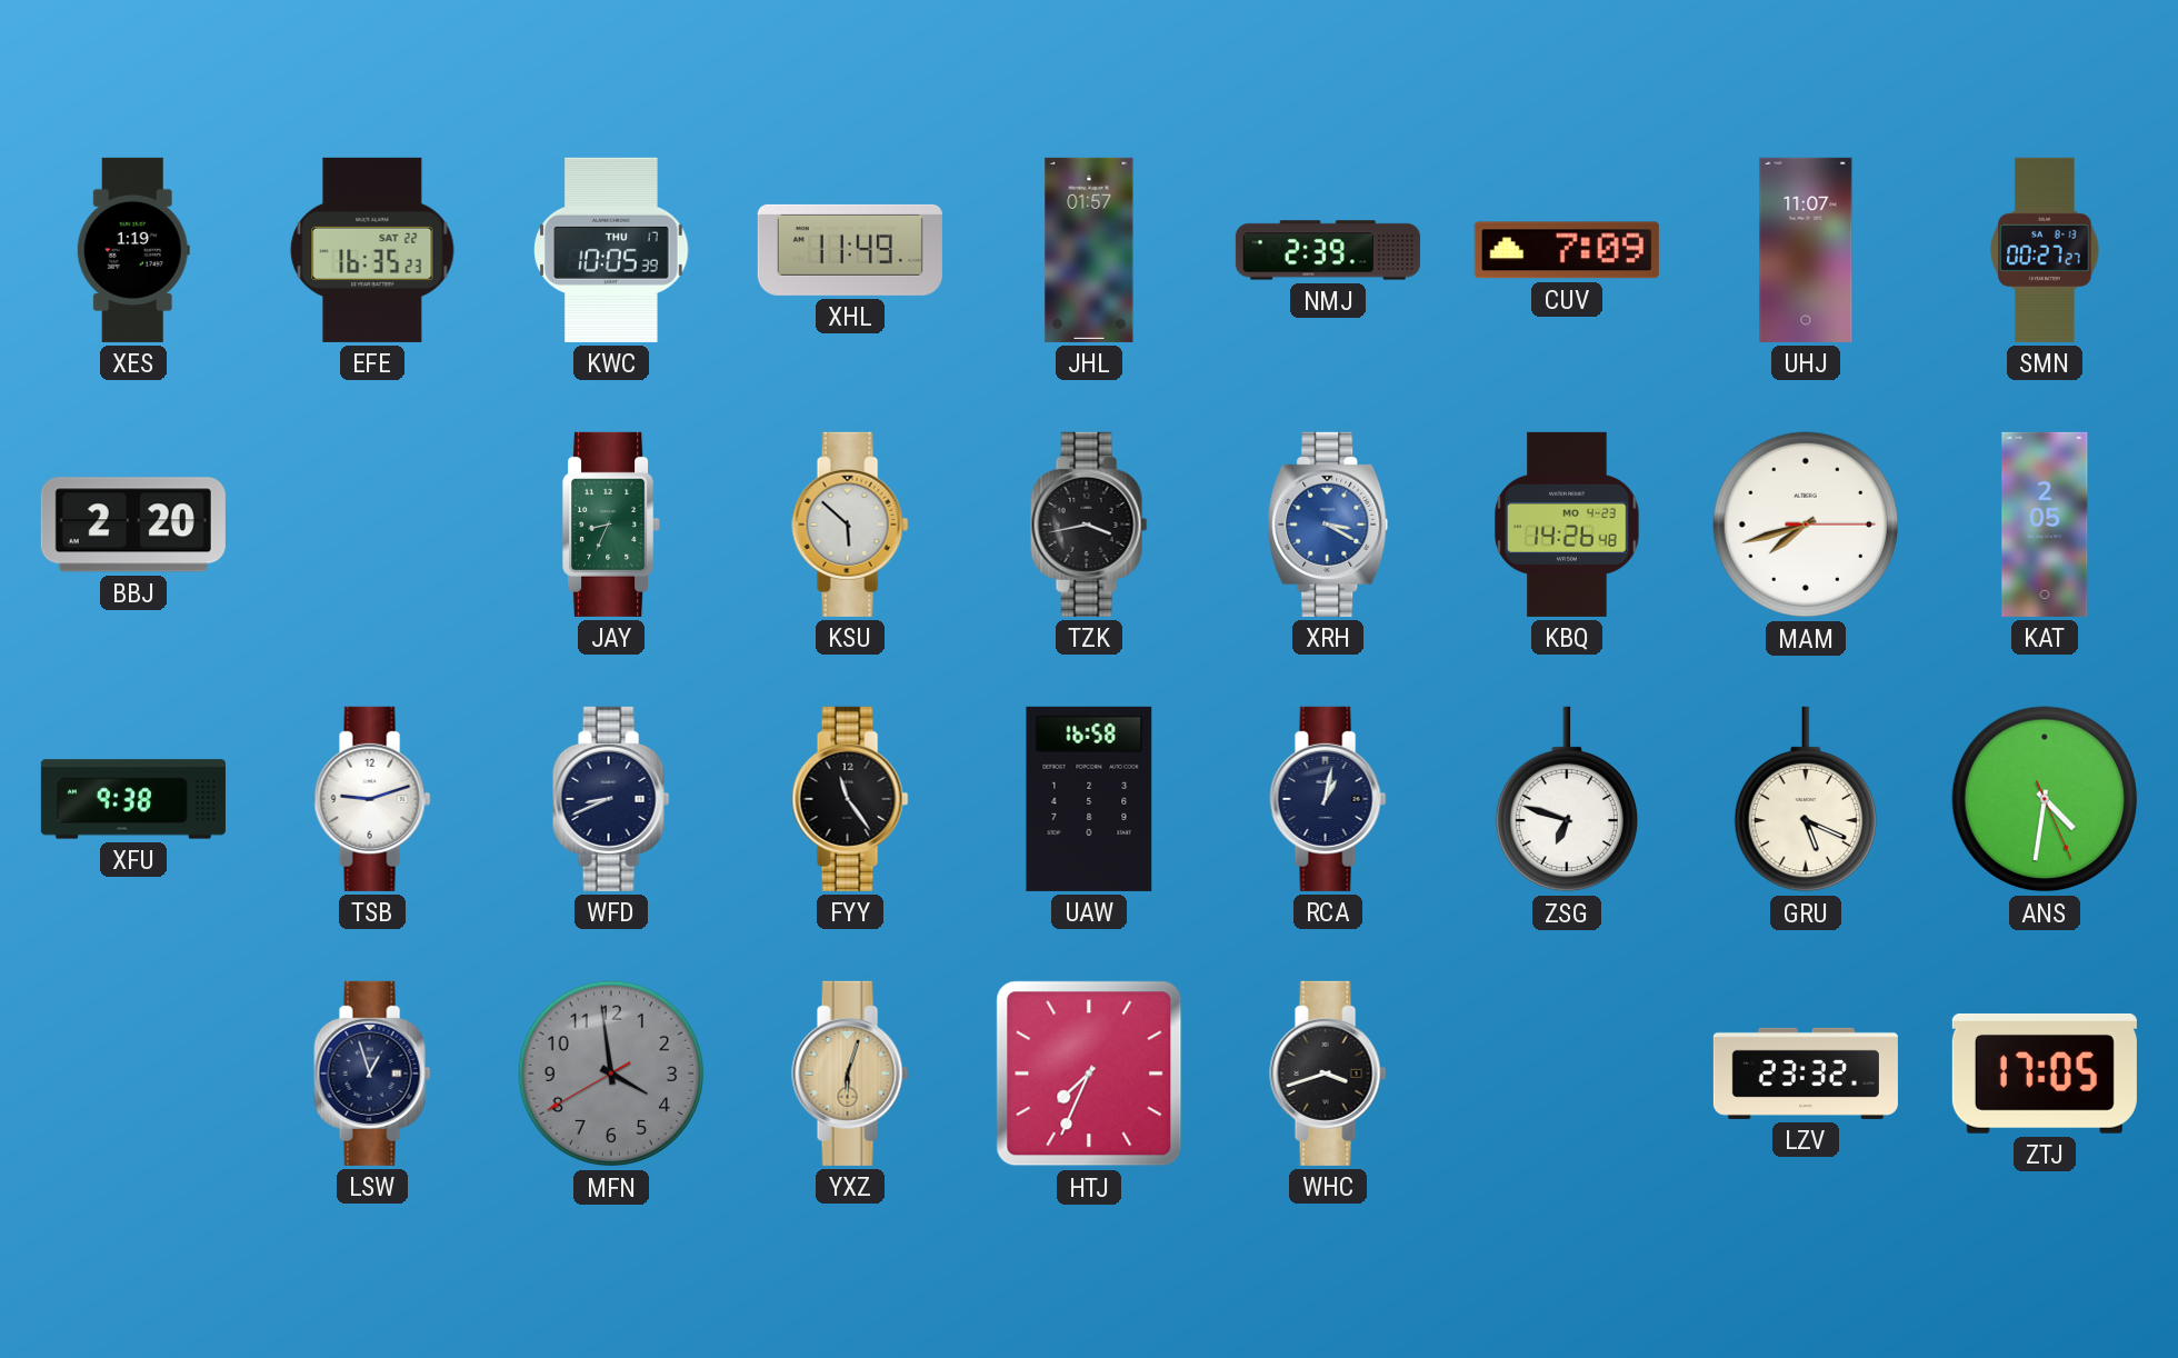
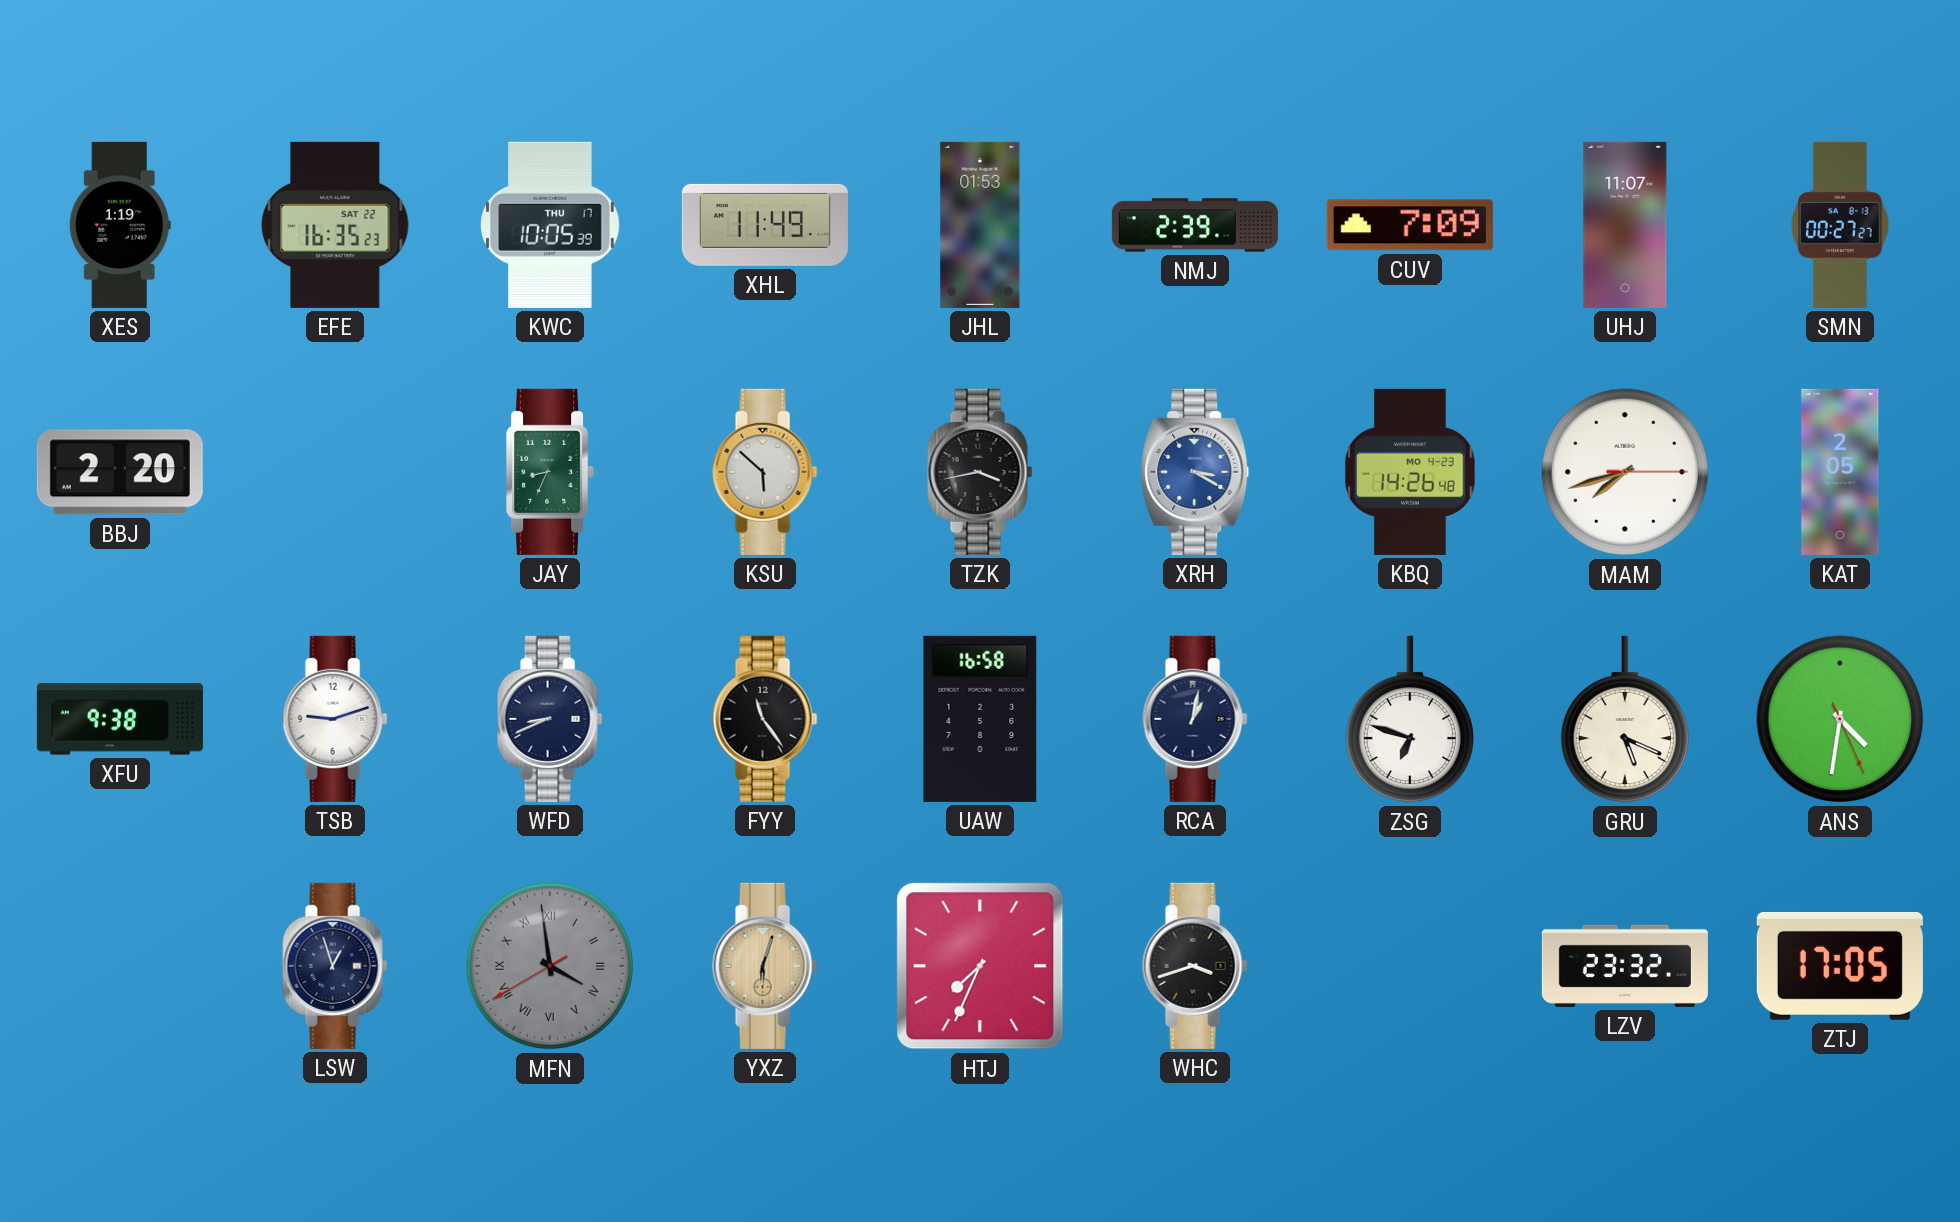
JHL: 01:57 -> 01:53
MFN numerals: Arabic -> Roman
